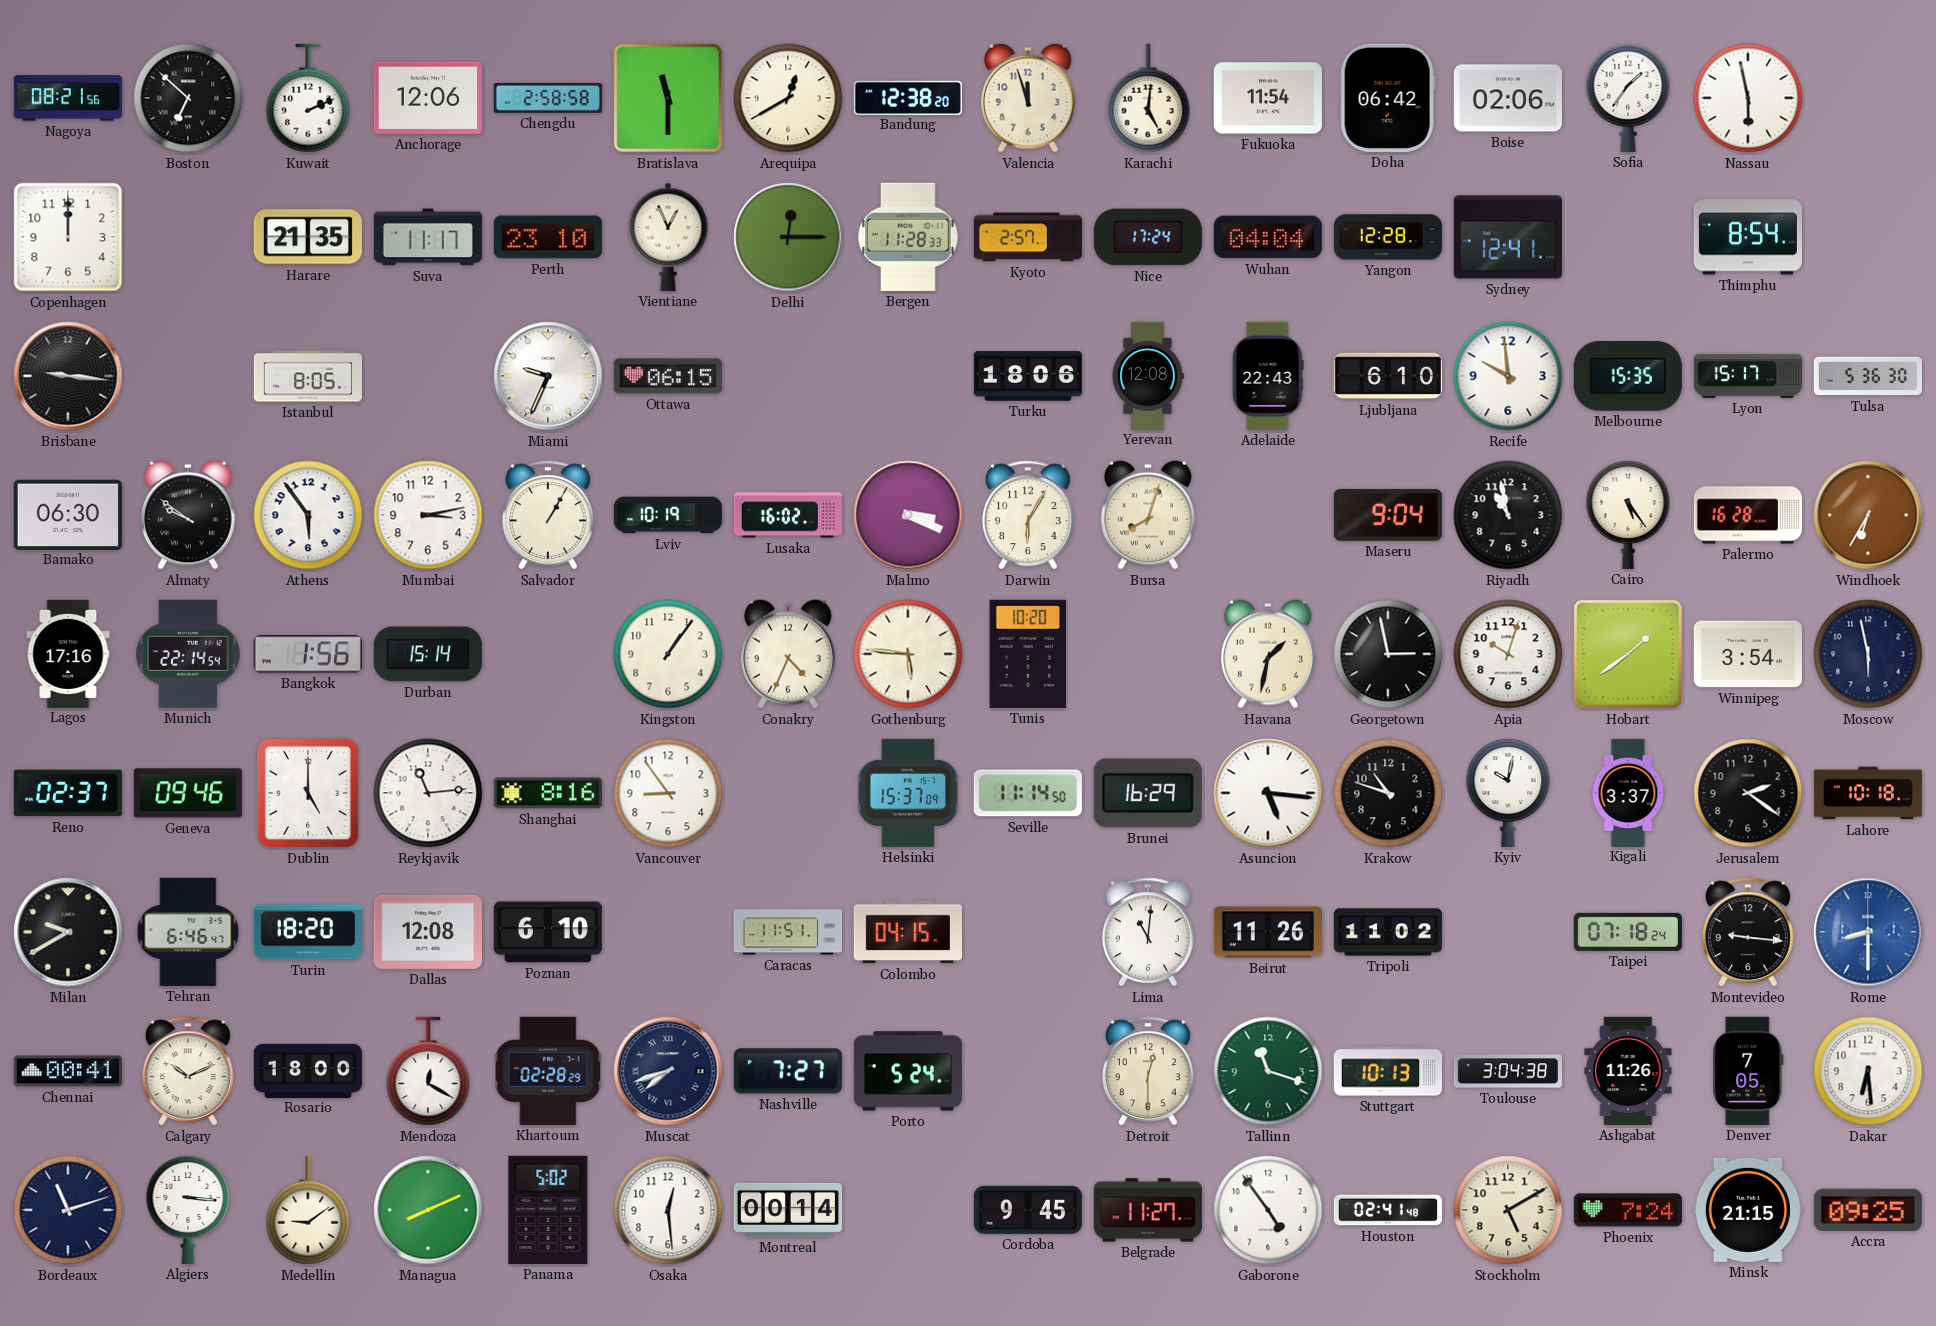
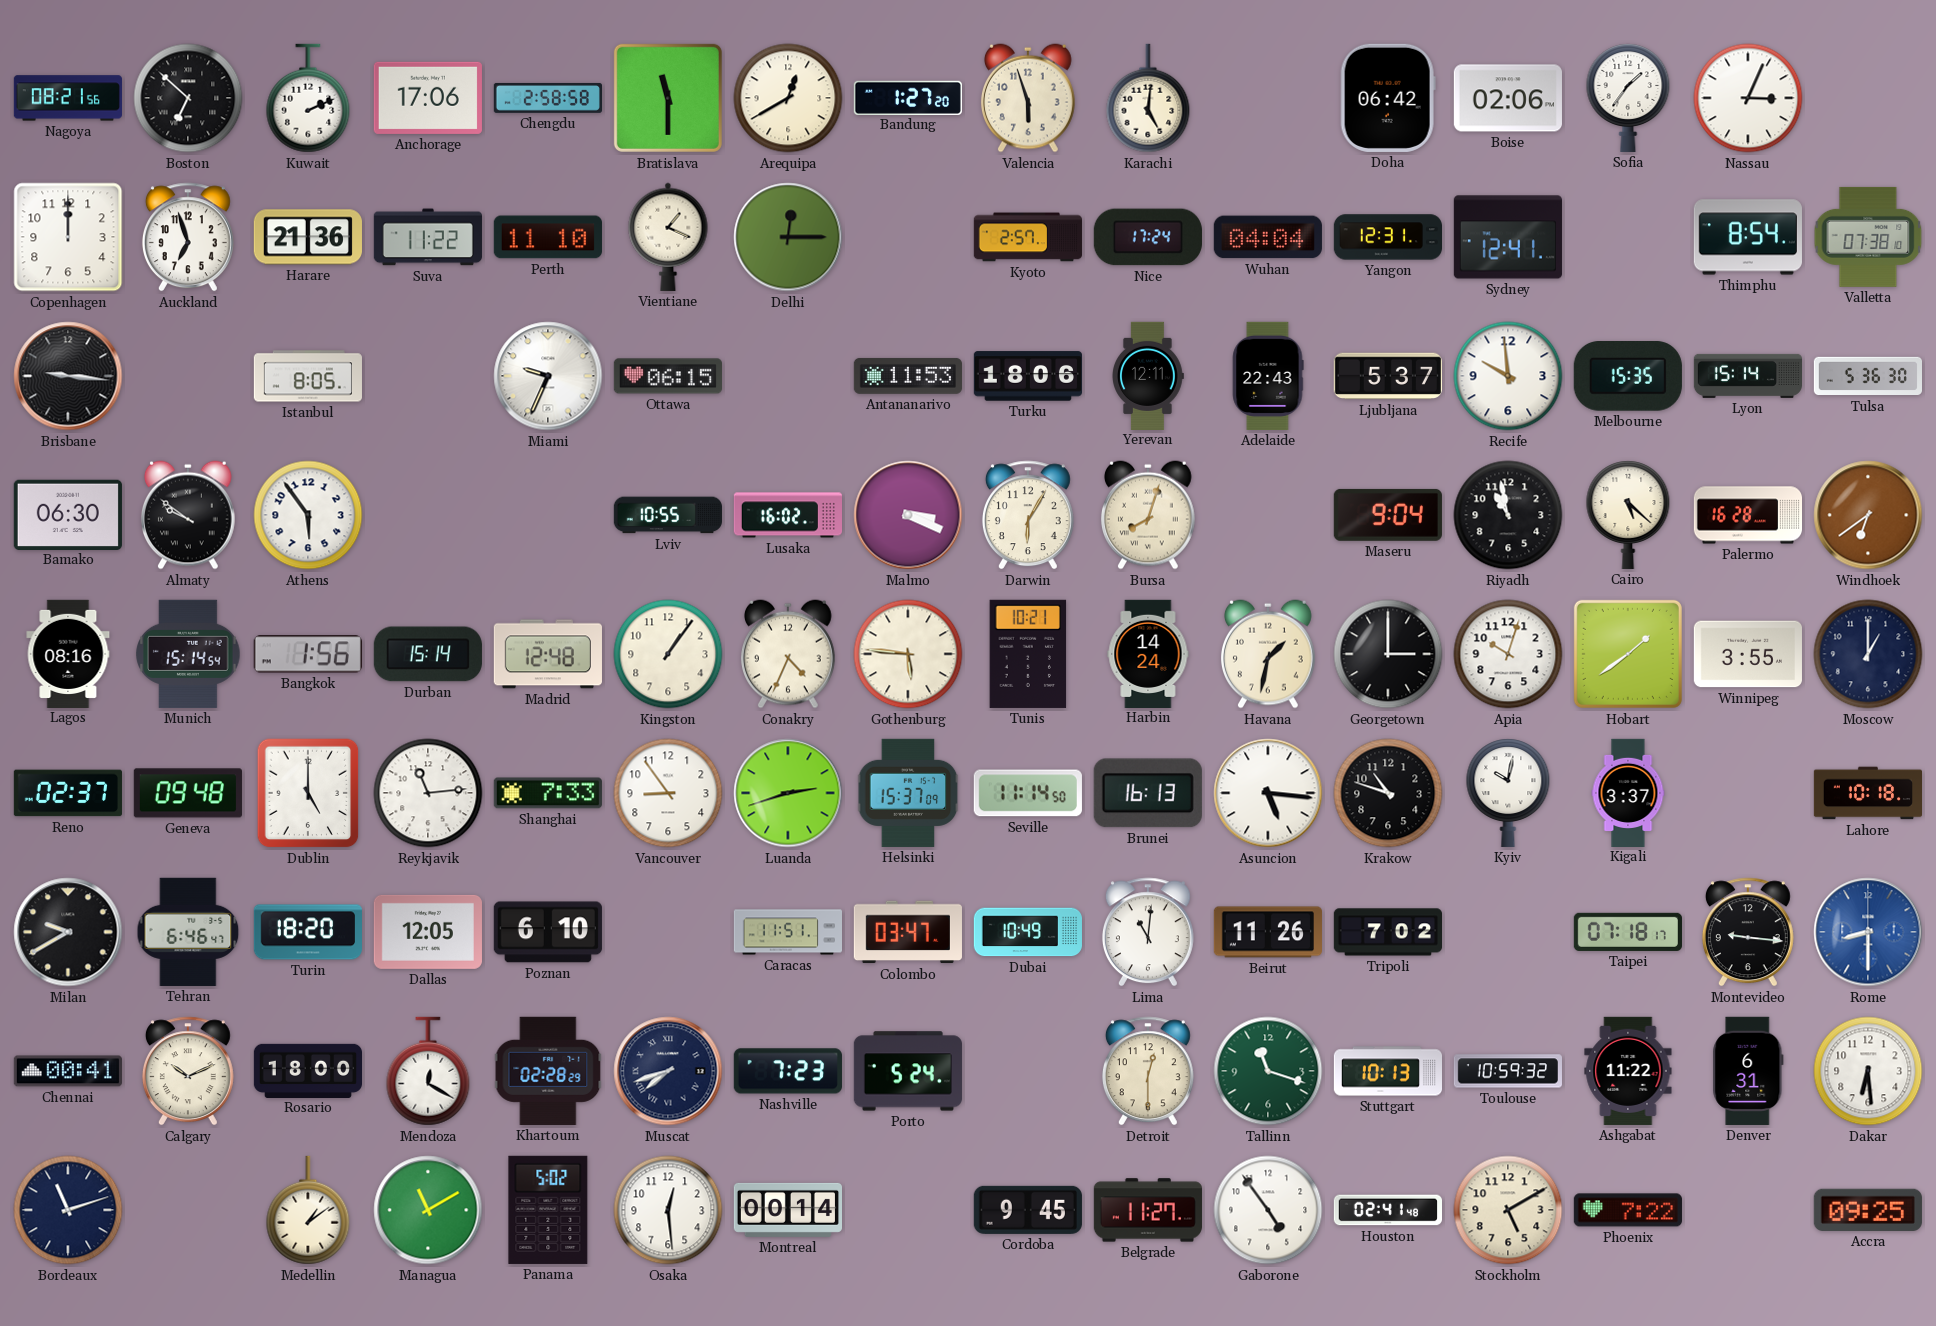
Anchorage: 12:06 -> 17:06
Bandung: 12:38 -> 1:27
Valencia: 11:57 -> 5:57
Fukuoka: 11:54 -> none
Nassau: 5:58 -> 3:04
Auckland: none -> 6:57
Harare: 21:35 -> 21:36
Suva: 11:17 -> 11:22
Perth: 23:10 -> 11:10
Vientiane: 12:56 -> 1:19
Bergen: 11:28 -> none
Yangon: 12:28 -> 12:31
Valletta: none -> 07:38
Antananarivo: none -> 11:53
Yerevan: 12:08 -> 12:11
Ljubljana: 6:10 -> 5:37
Lyon: 15:17 -> 15:14
Mumbai: 3:13 -> none
Salvador: 1:05 -> none
Lviv: 10:19 -> 10:55
Cairo: 5:24 -> 5:22
Windhoek: 6:35 -> 6:39
Lagos: 17:16 -> 08:16
Munich: 22:14 -> 15:14
Madrid: none -> 12:48
Tunis: 10:20 -> 10:21
Harbin: none -> 14:24
Georgetown: 2:58 -> 3:00
Winnipeg: 3:54 -> 3:55
Moscow: 5:58 -> 1:00
Geneva: 09:46 -> 09:48
Shanghai: 8:16 -> 7:33
Luanda: none -> 2:42
Brunei: 16:29 -> 16:13
Jerusalem: 2:21 -> none
Dallas: 12:08 -> 12:05
Colombo: 04:15 -> 03:47
Dubai: none -> 10:49
Tripoli: 11:02 -> 7:02
Taipei: 07:18:24 -> 07:18:17
Nashville: 7:27 -> 7:23
Toulouse: 3:04 -> 10:59
Ashgabat: 11:26 -> 11:22
Denver: 7:05 -> 6:31
Algiers: 3:16 -> none
Medellin: 9:09 -> 1:09
Managua: 8:11 -> 11:10
Phoenix: 7:24 -> 7:22
Minsk: 21:15 -> none
